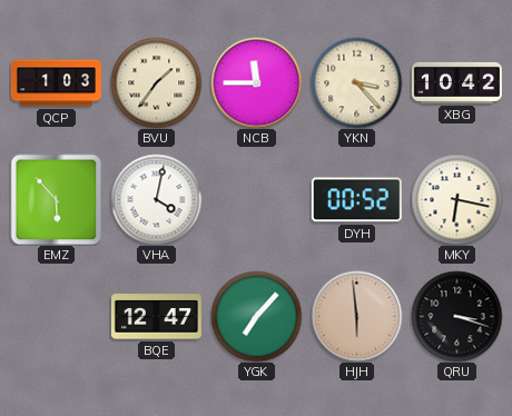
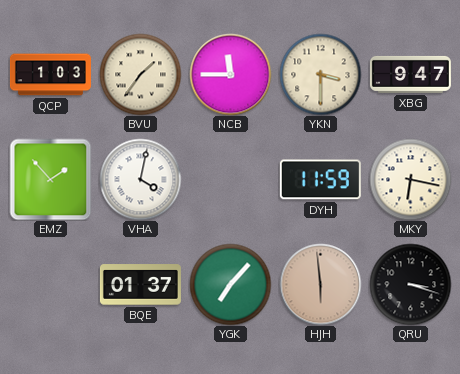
YKN: 3:23 -> 3:30
XBG: 10:42 -> 9:47
EMZ: 5:53 -> 1:53
DYH: 00:52 -> 11:59
BQE: 12:47 -> 01:37
